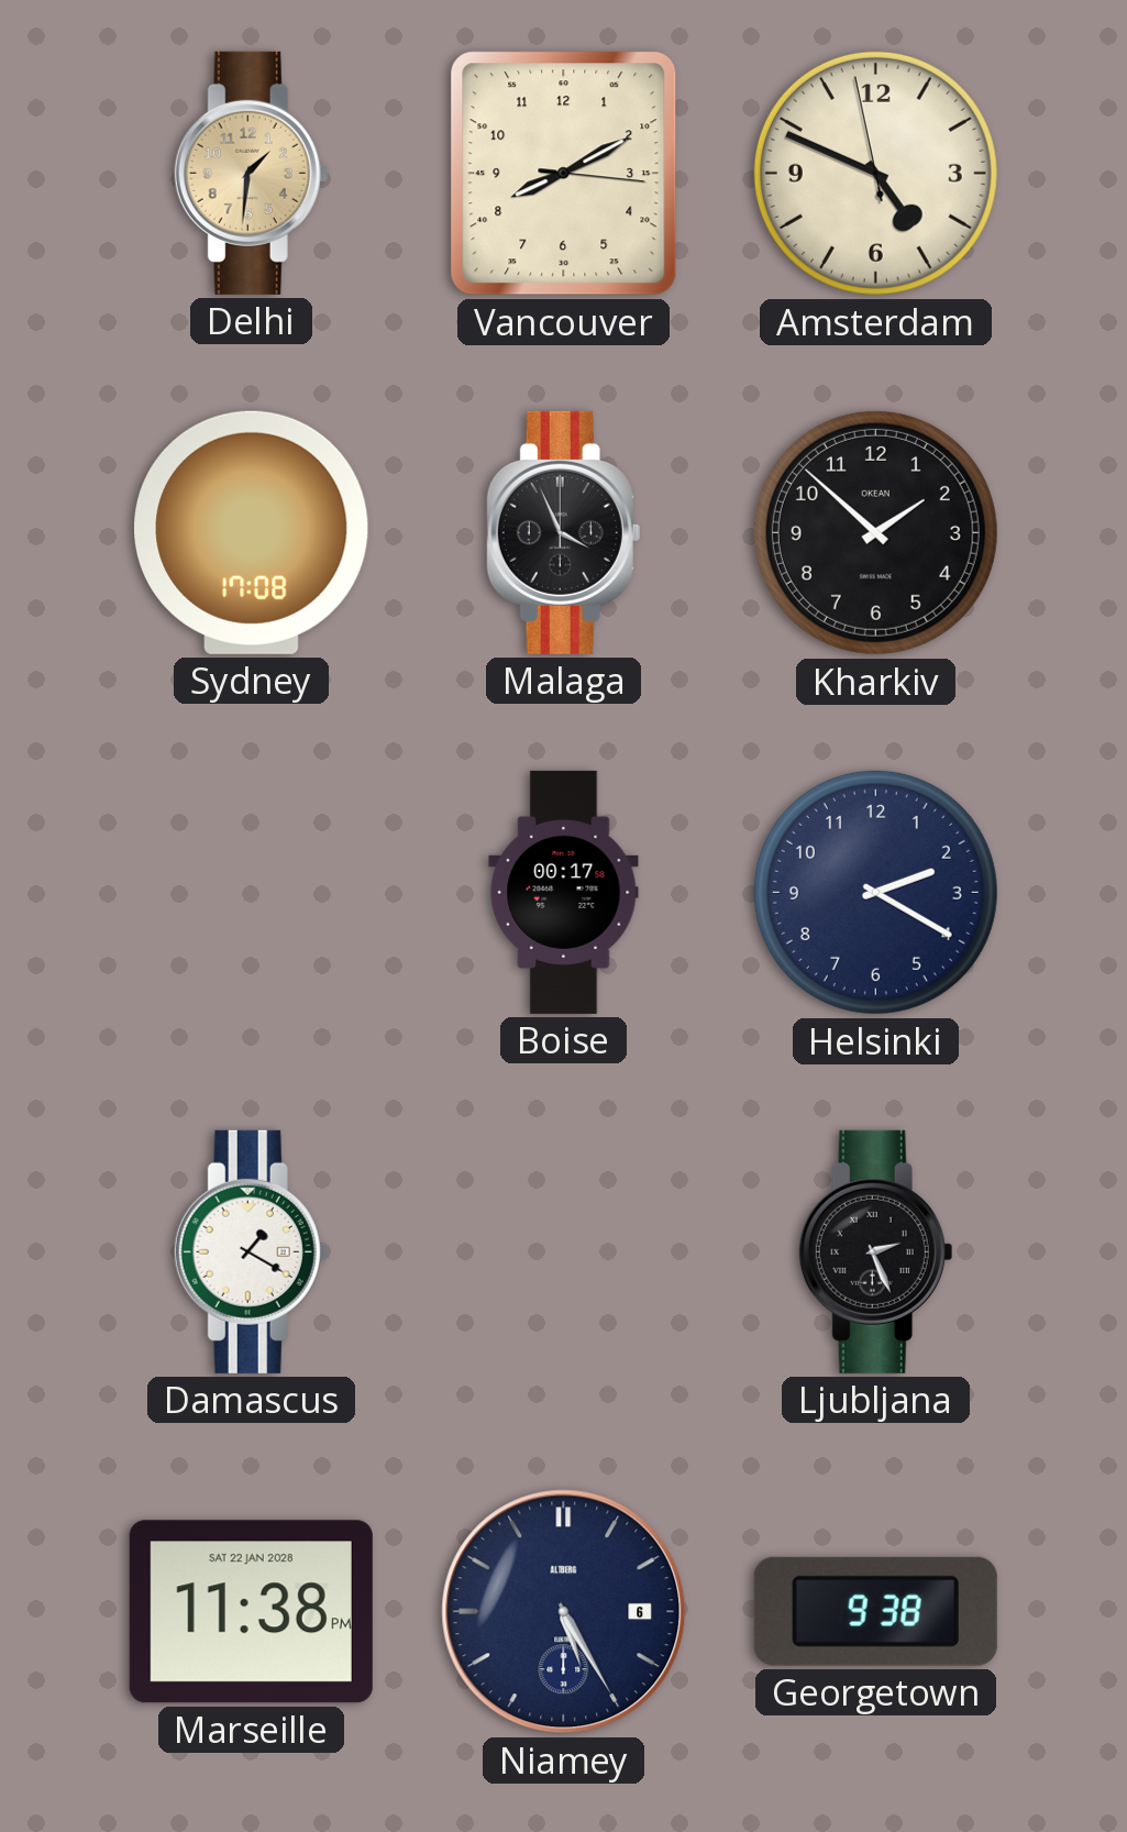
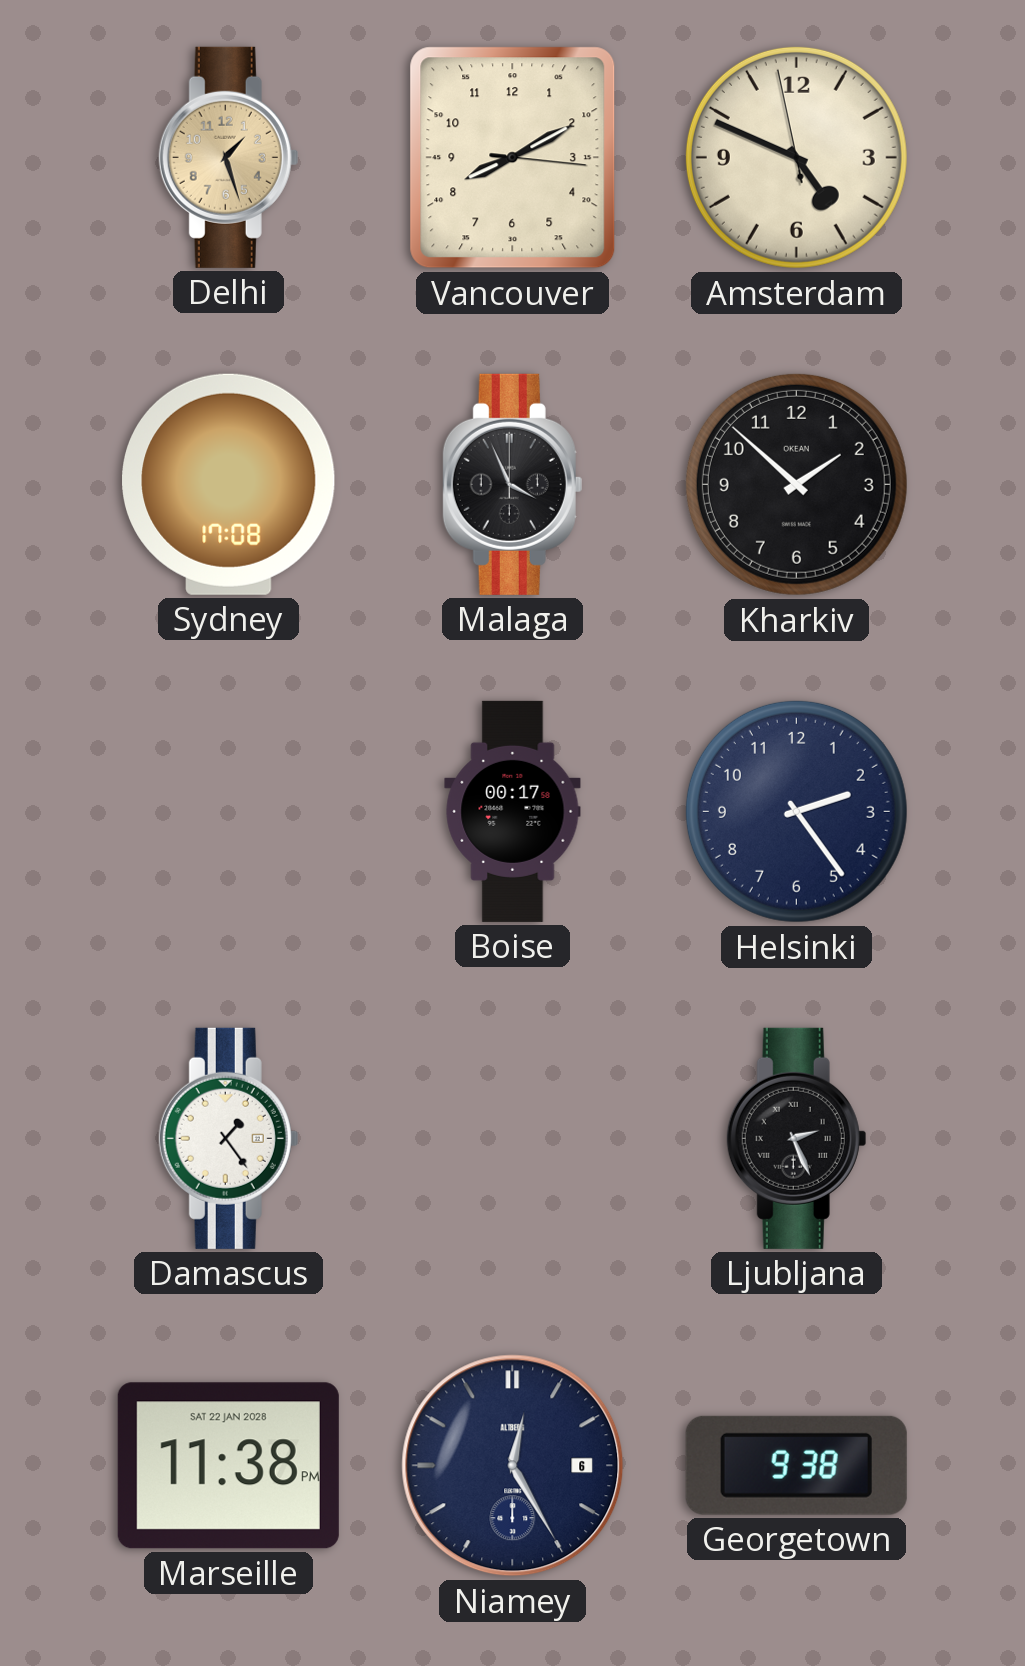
Delhi: 1:31 -> 1:27
Helsinki: 2:20 -> 2:24
Damascus: 1:20 -> 1:24
Niamey: 5:25 -> 12:25
